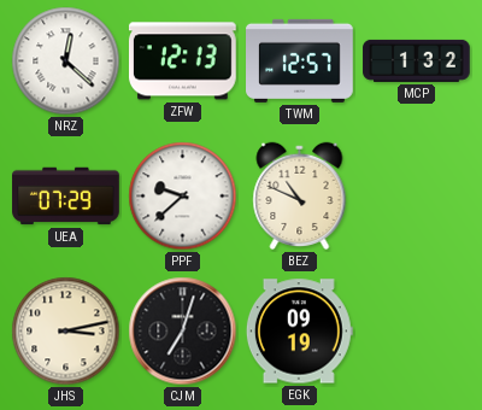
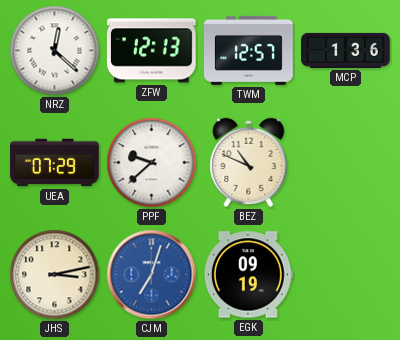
MCP: 1:32 -> 1:36
CJM dial: black -> blue
